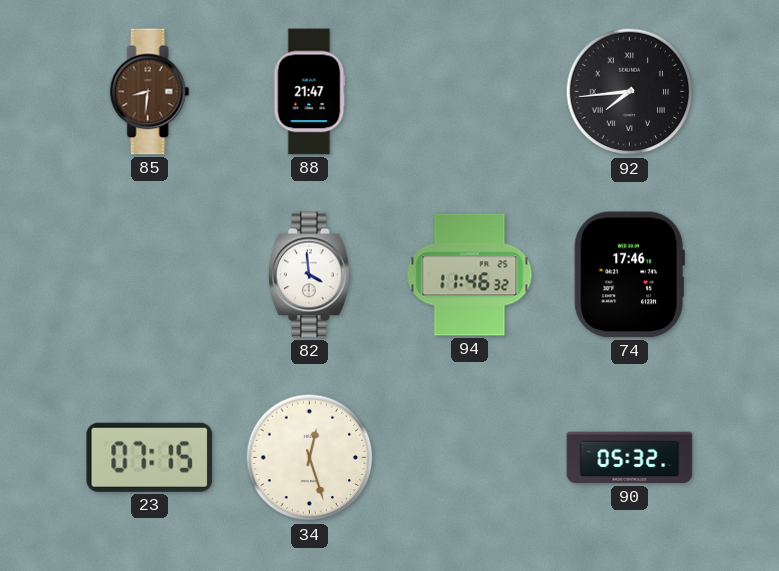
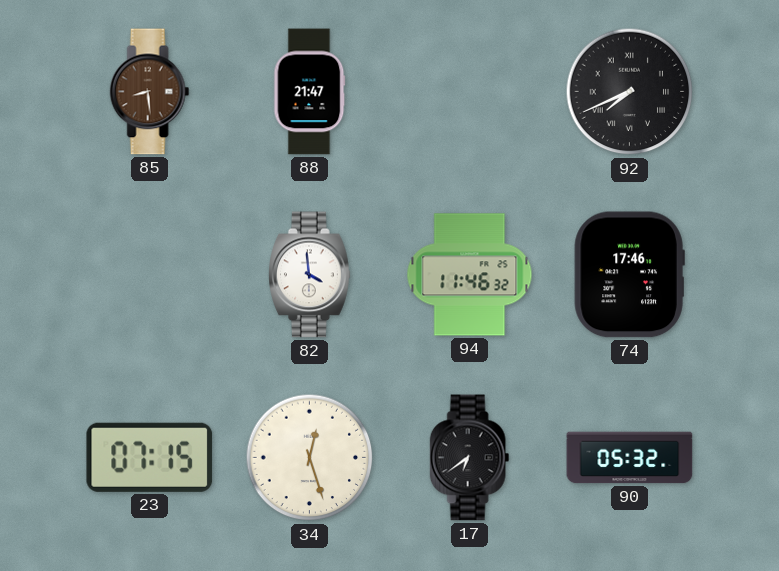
85: 8:31 -> 8:29
92: 7:44 -> 7:41
17: none -> 6:39
